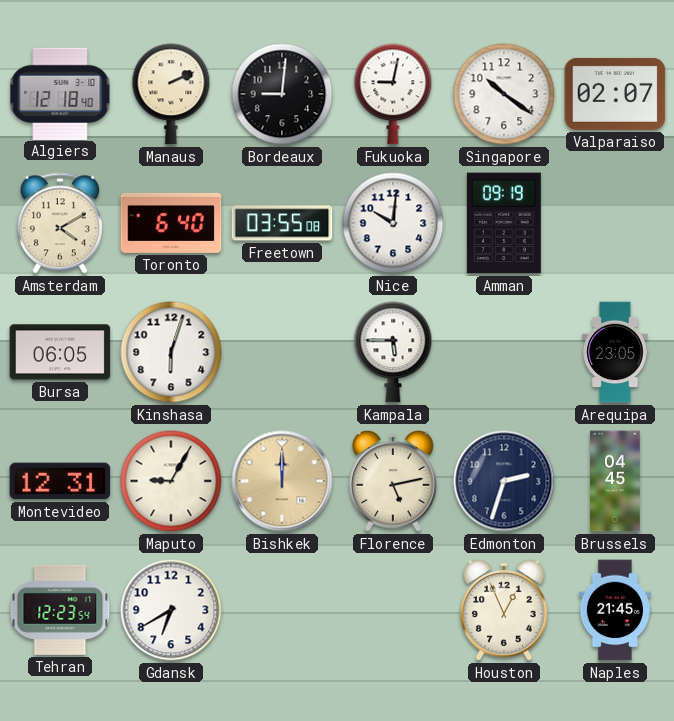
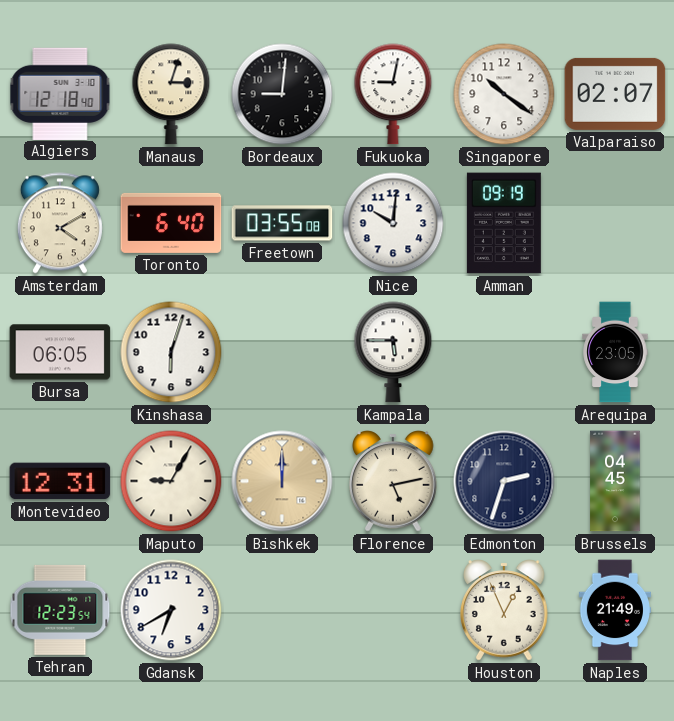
Manaus: 2:11 -> 3:03
Naples: 21:45 -> 21:49
